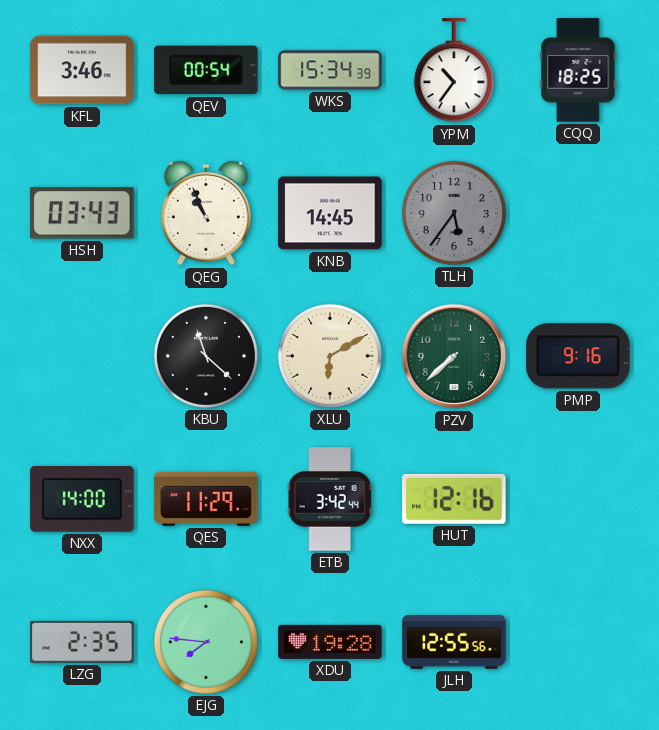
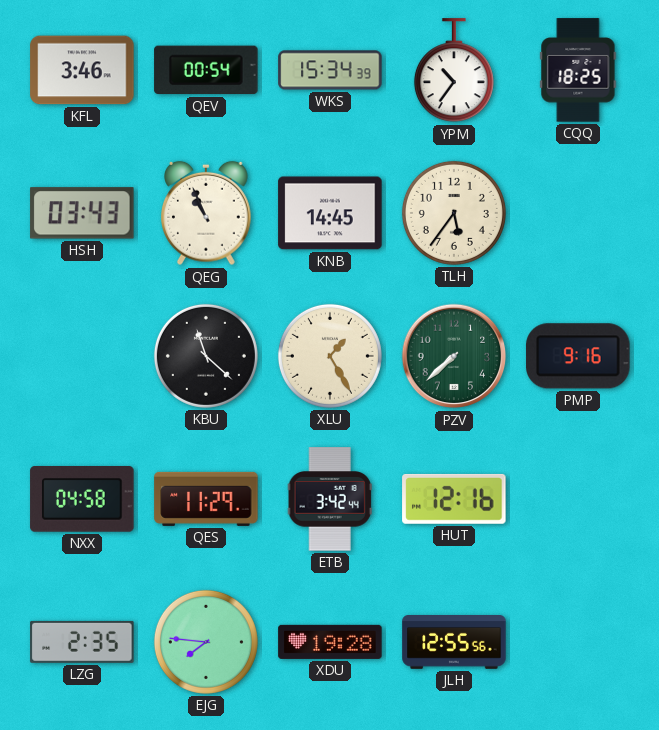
TLH dial: grey -> cream
XLU: 6:10 -> 1:25
NXX: 14:00 -> 04:58
